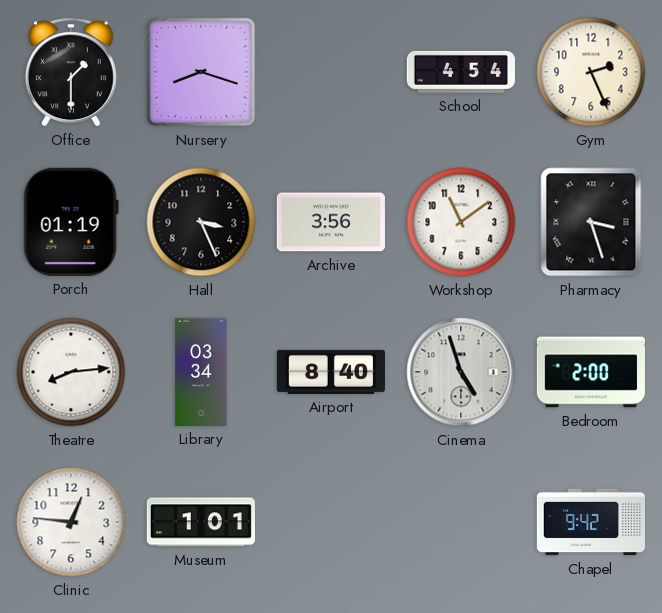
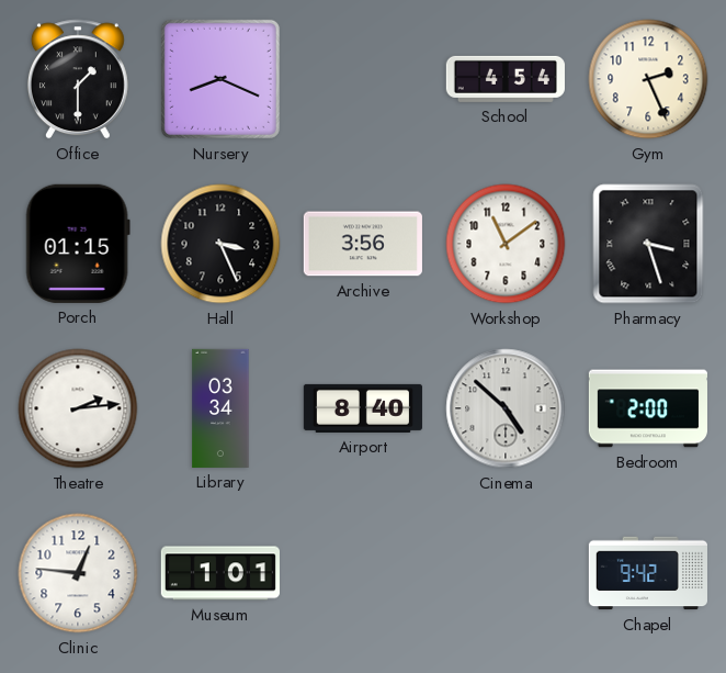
Nursery: 8:18 -> 8:19
Porch: 01:19 -> 01:15
Theatre: 8:14 -> 2:14
Cinema: 4:57 -> 4:52
